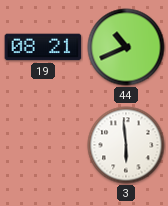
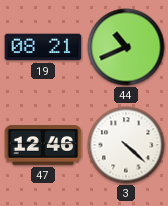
47: none -> 12:46
3: 5:59 -> 4:22
